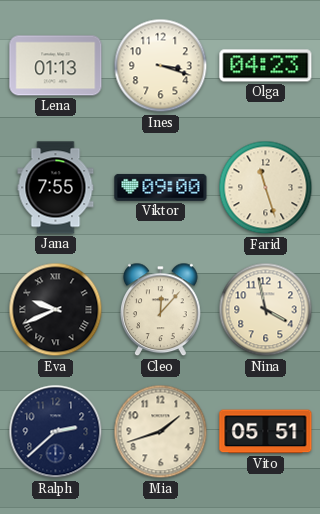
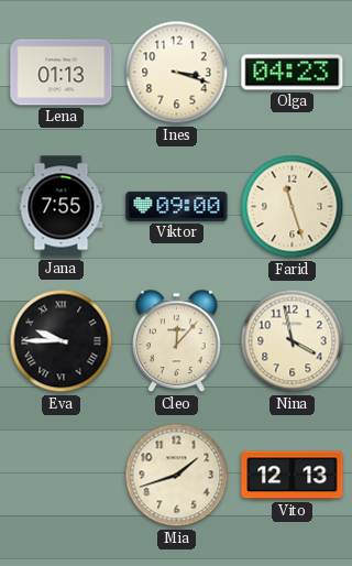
Eva: 9:41 -> 9:45
Ralph: 2:38 -> none
Vito: 05:51 -> 12:13
